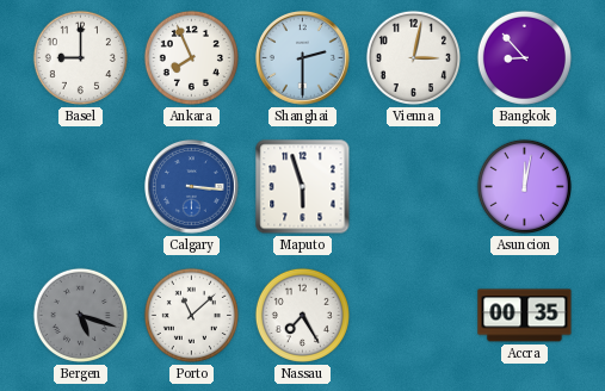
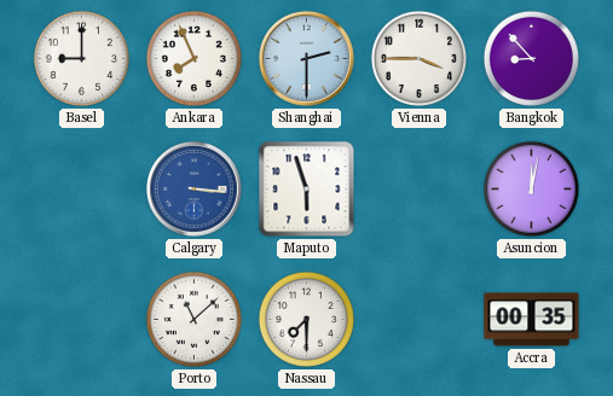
Vienna: 3:02 -> 3:45
Bergen: 5:18 -> none
Nassau: 7:25 -> 7:30
